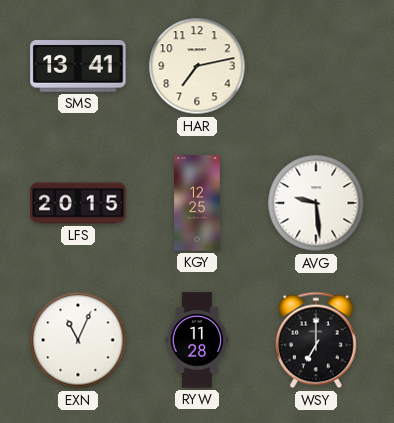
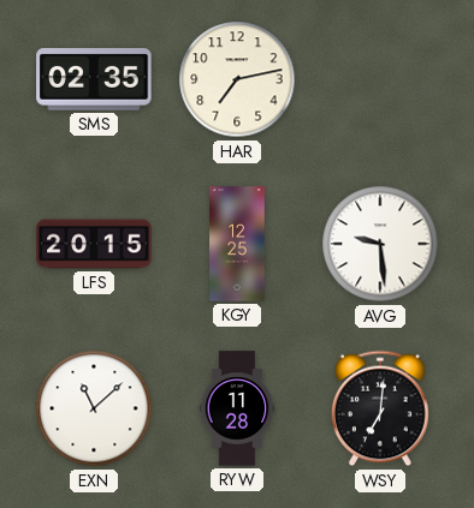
SMS: 13:41 -> 02:35
EXN: 11:04 -> 11:08
WSY: 7:00 -> 7:01
